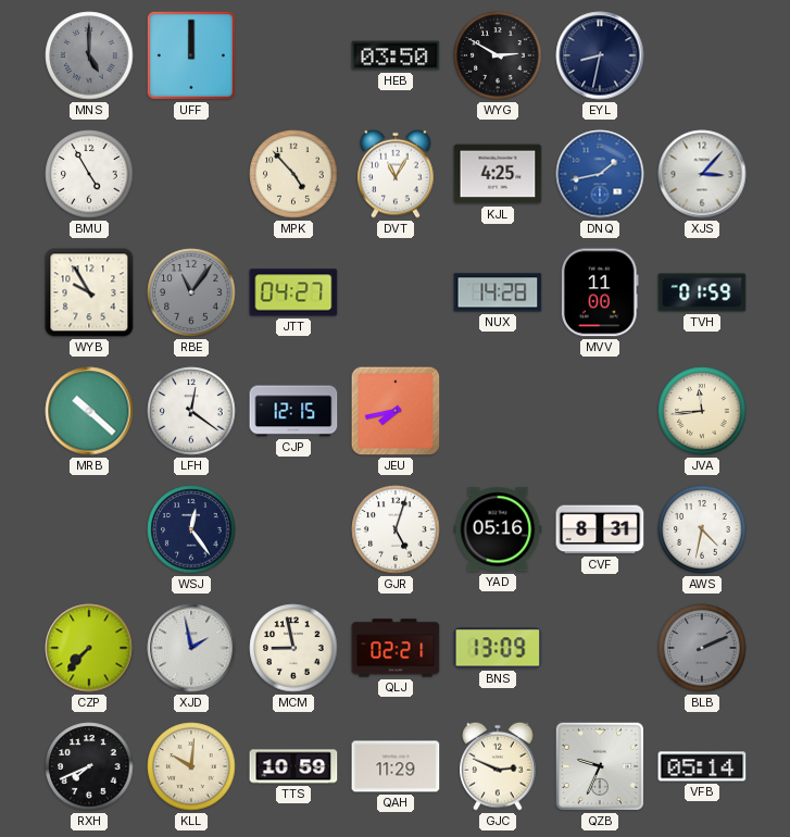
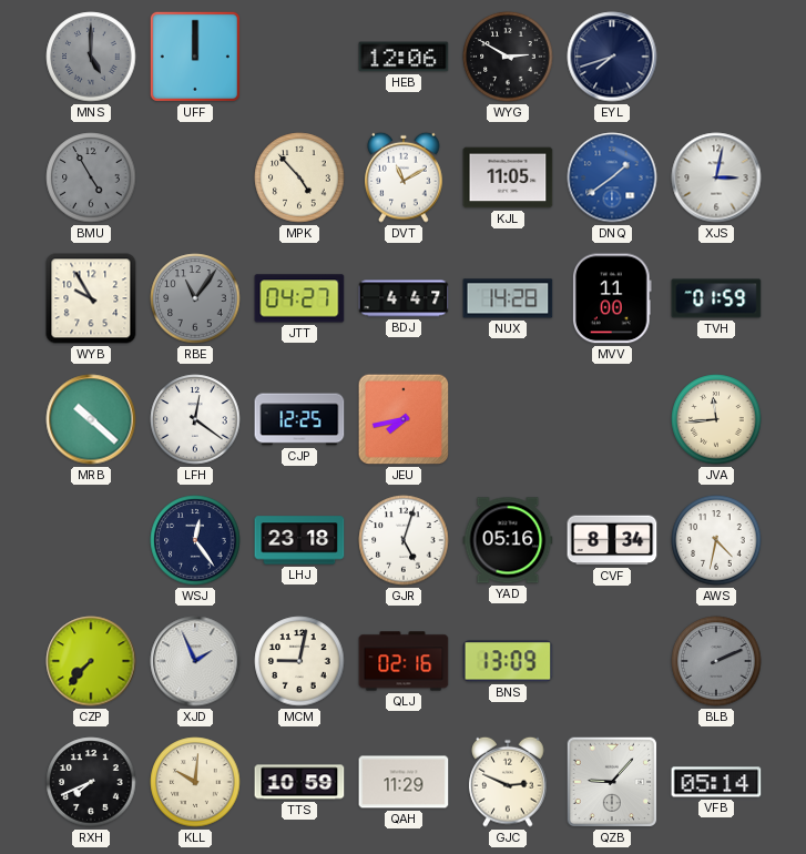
HEB: 03:50 -> 12:06
EYL: 8:32 -> 7:42
BMU dial: white -> grey
DVT: 11:05 -> 11:10
KJL: 4:25 -> 11:05
DNQ: 1:43 -> 1:39
XJS: 3:07 -> 3:02
BDJ: none -> 4:47
CJP: 12:15 -> 12:25
LHJ: none -> 23:18
CVF: 8:31 -> 8:34
XJD: 1:58 -> 1:56
MCM: 8:58 -> 9:02
QLJ: 02:21 -> 02:16
QZB: 9:34 -> 9:07
